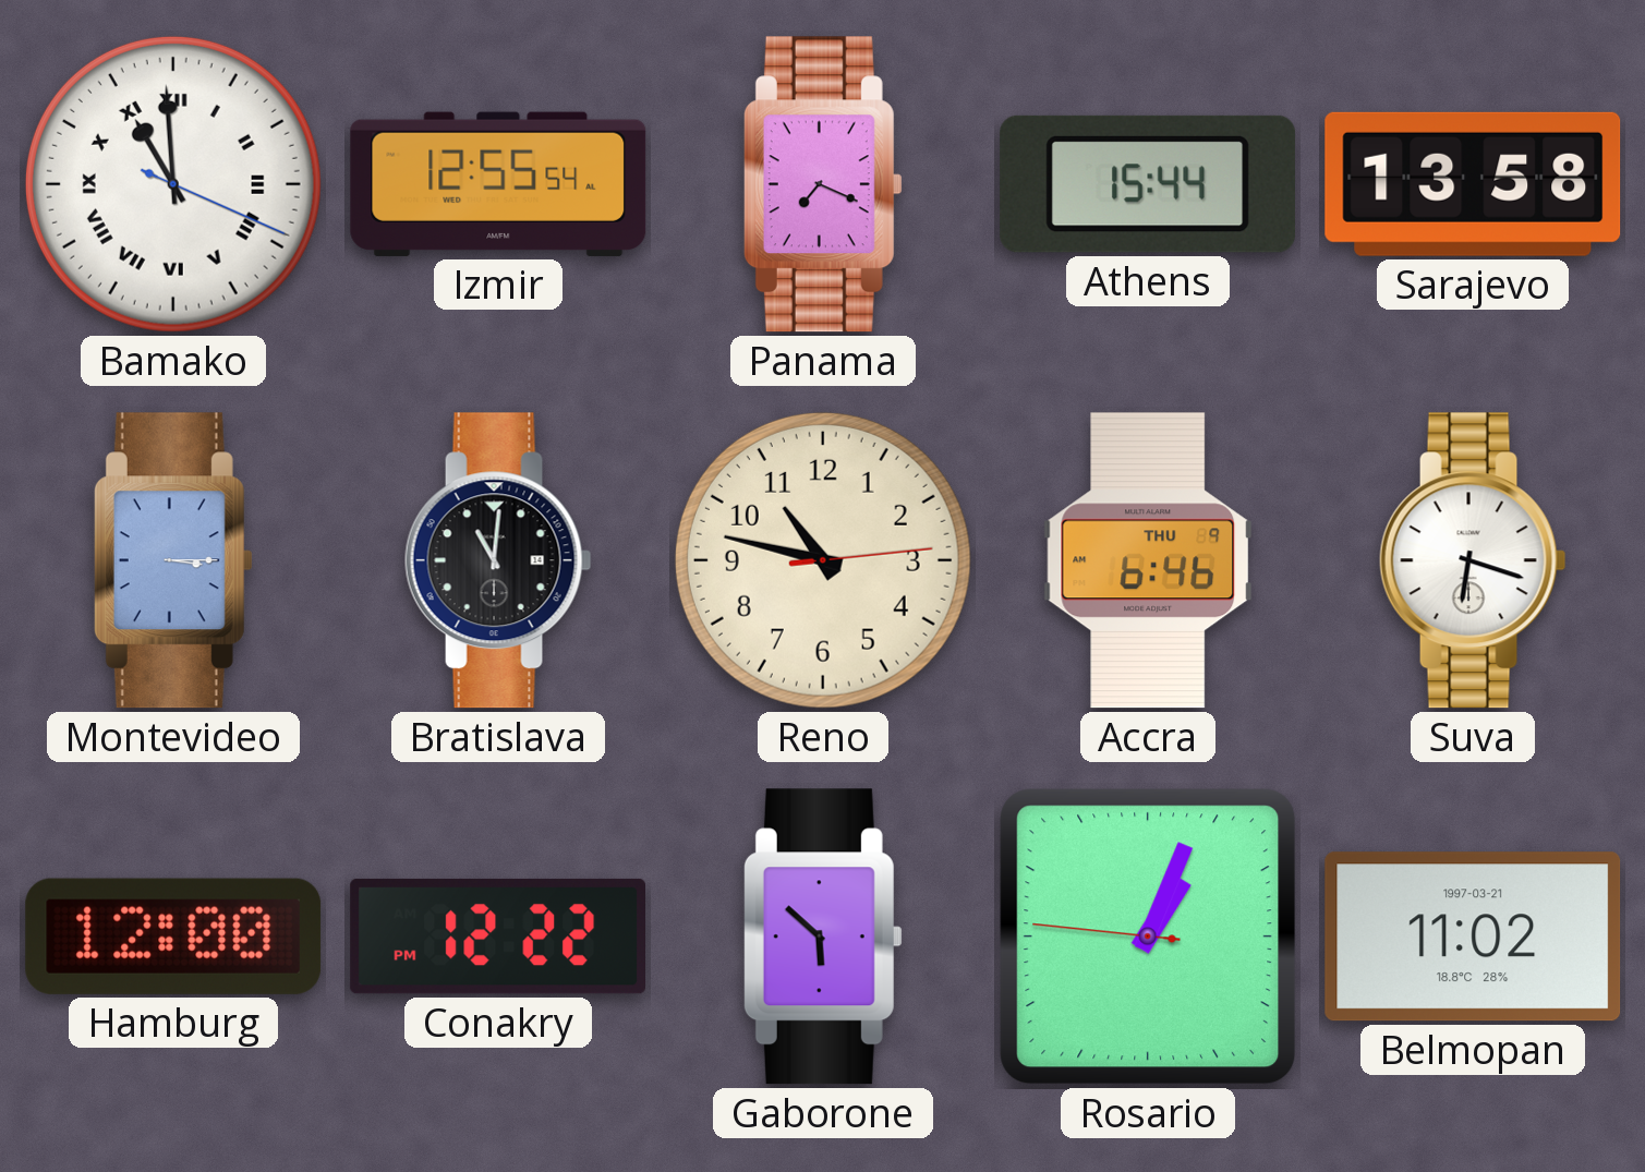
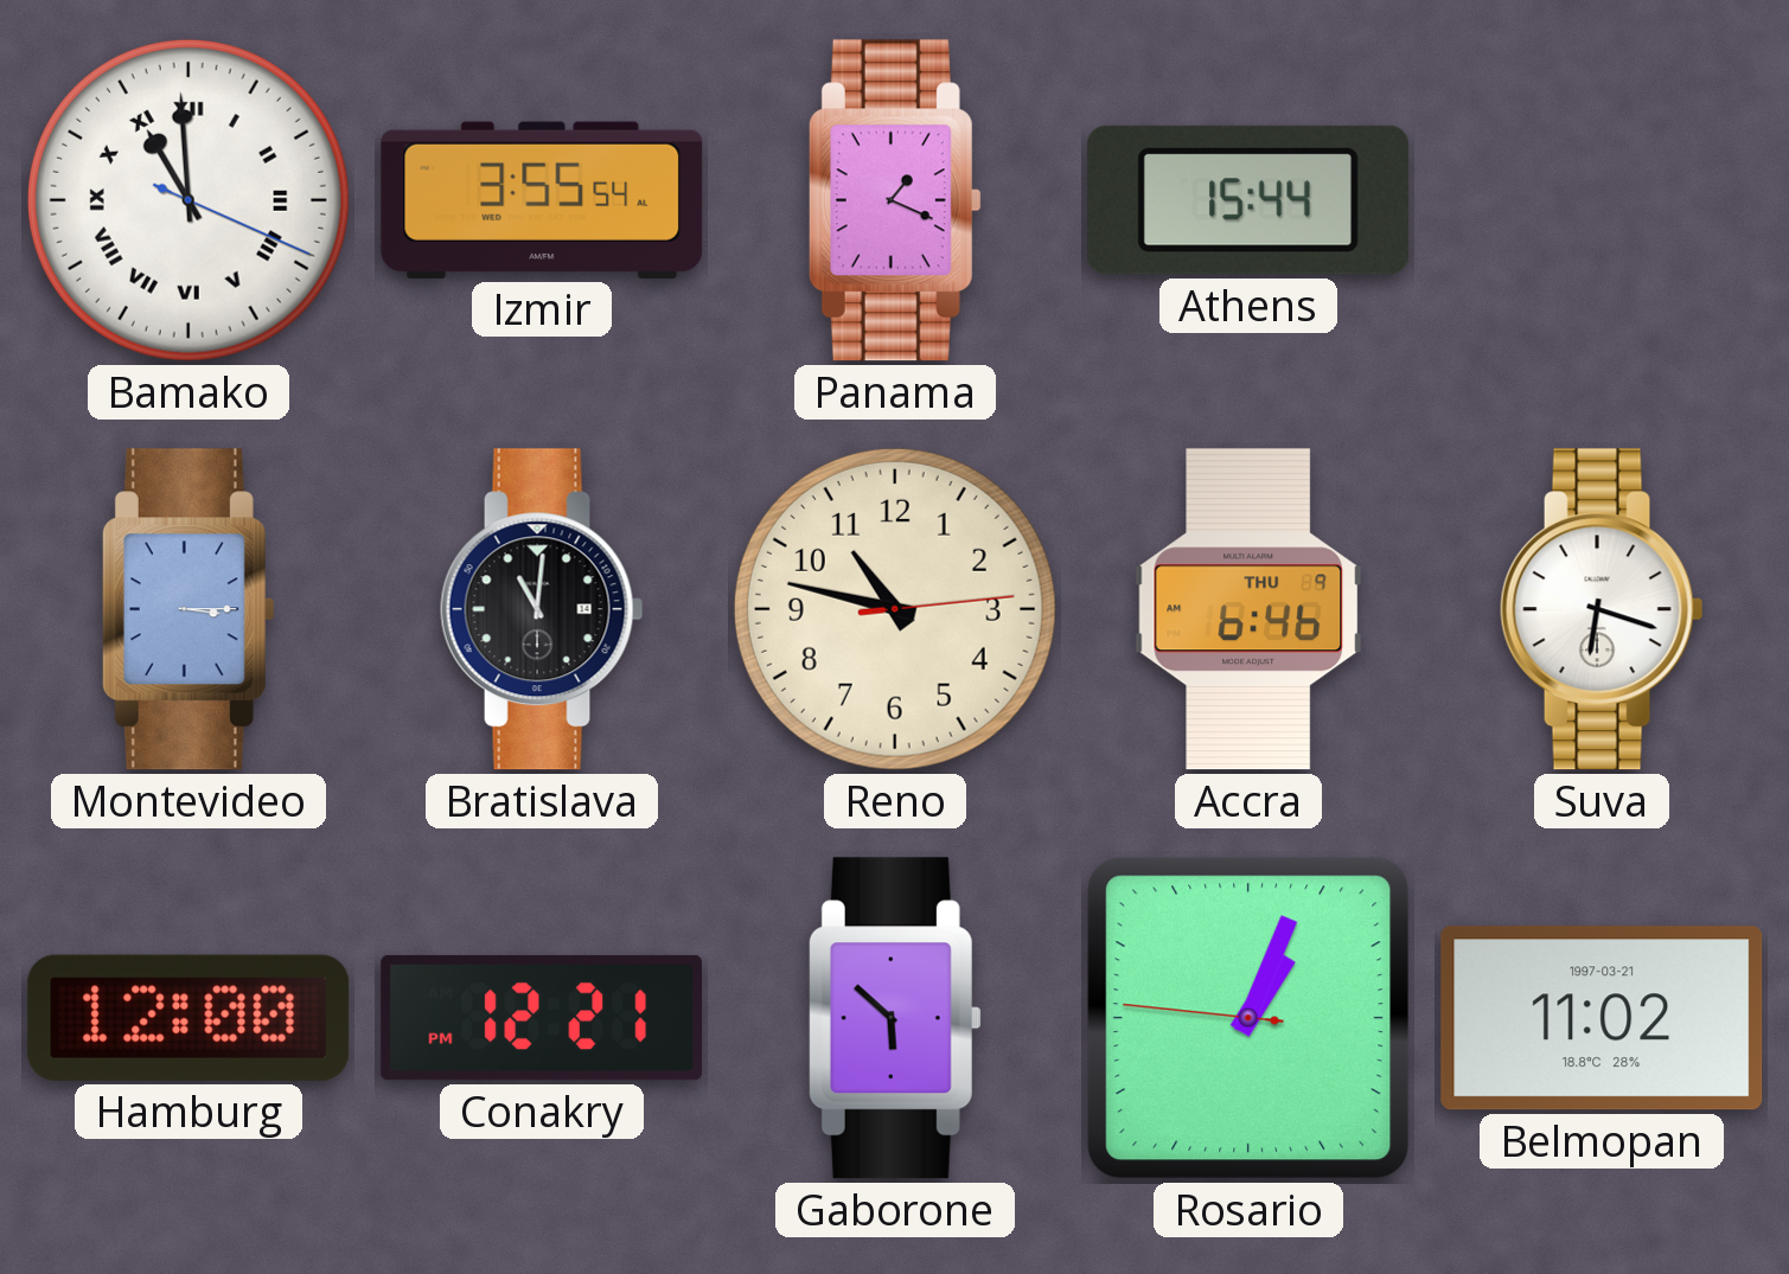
Izmir: 12:55 -> 3:55
Panama: 7:19 -> 1:19
Sarajevo: 13:58 -> none
Conakry: 12:22 -> 12:21
